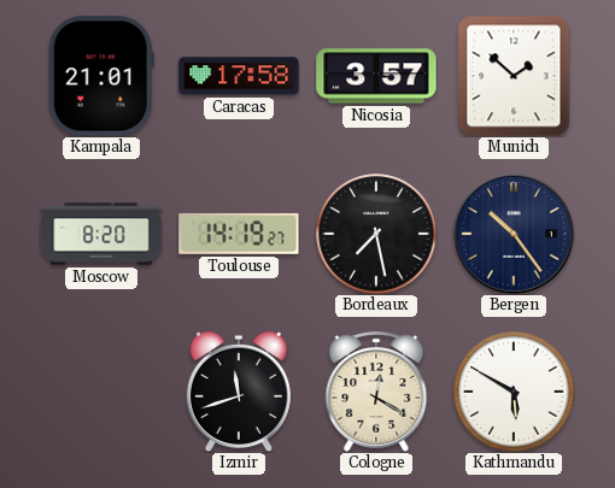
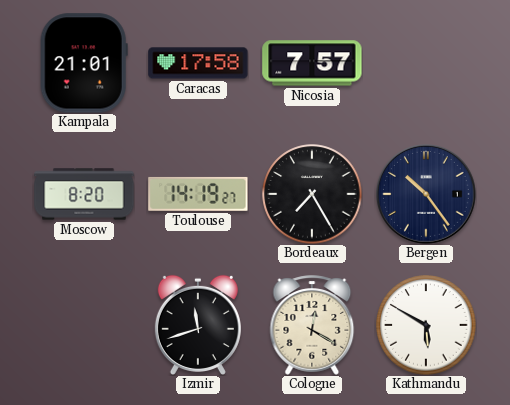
Nicosia: 3:57 -> 7:57
Munich: 1:52 -> none
Bordeaux: 7:28 -> 7:25
